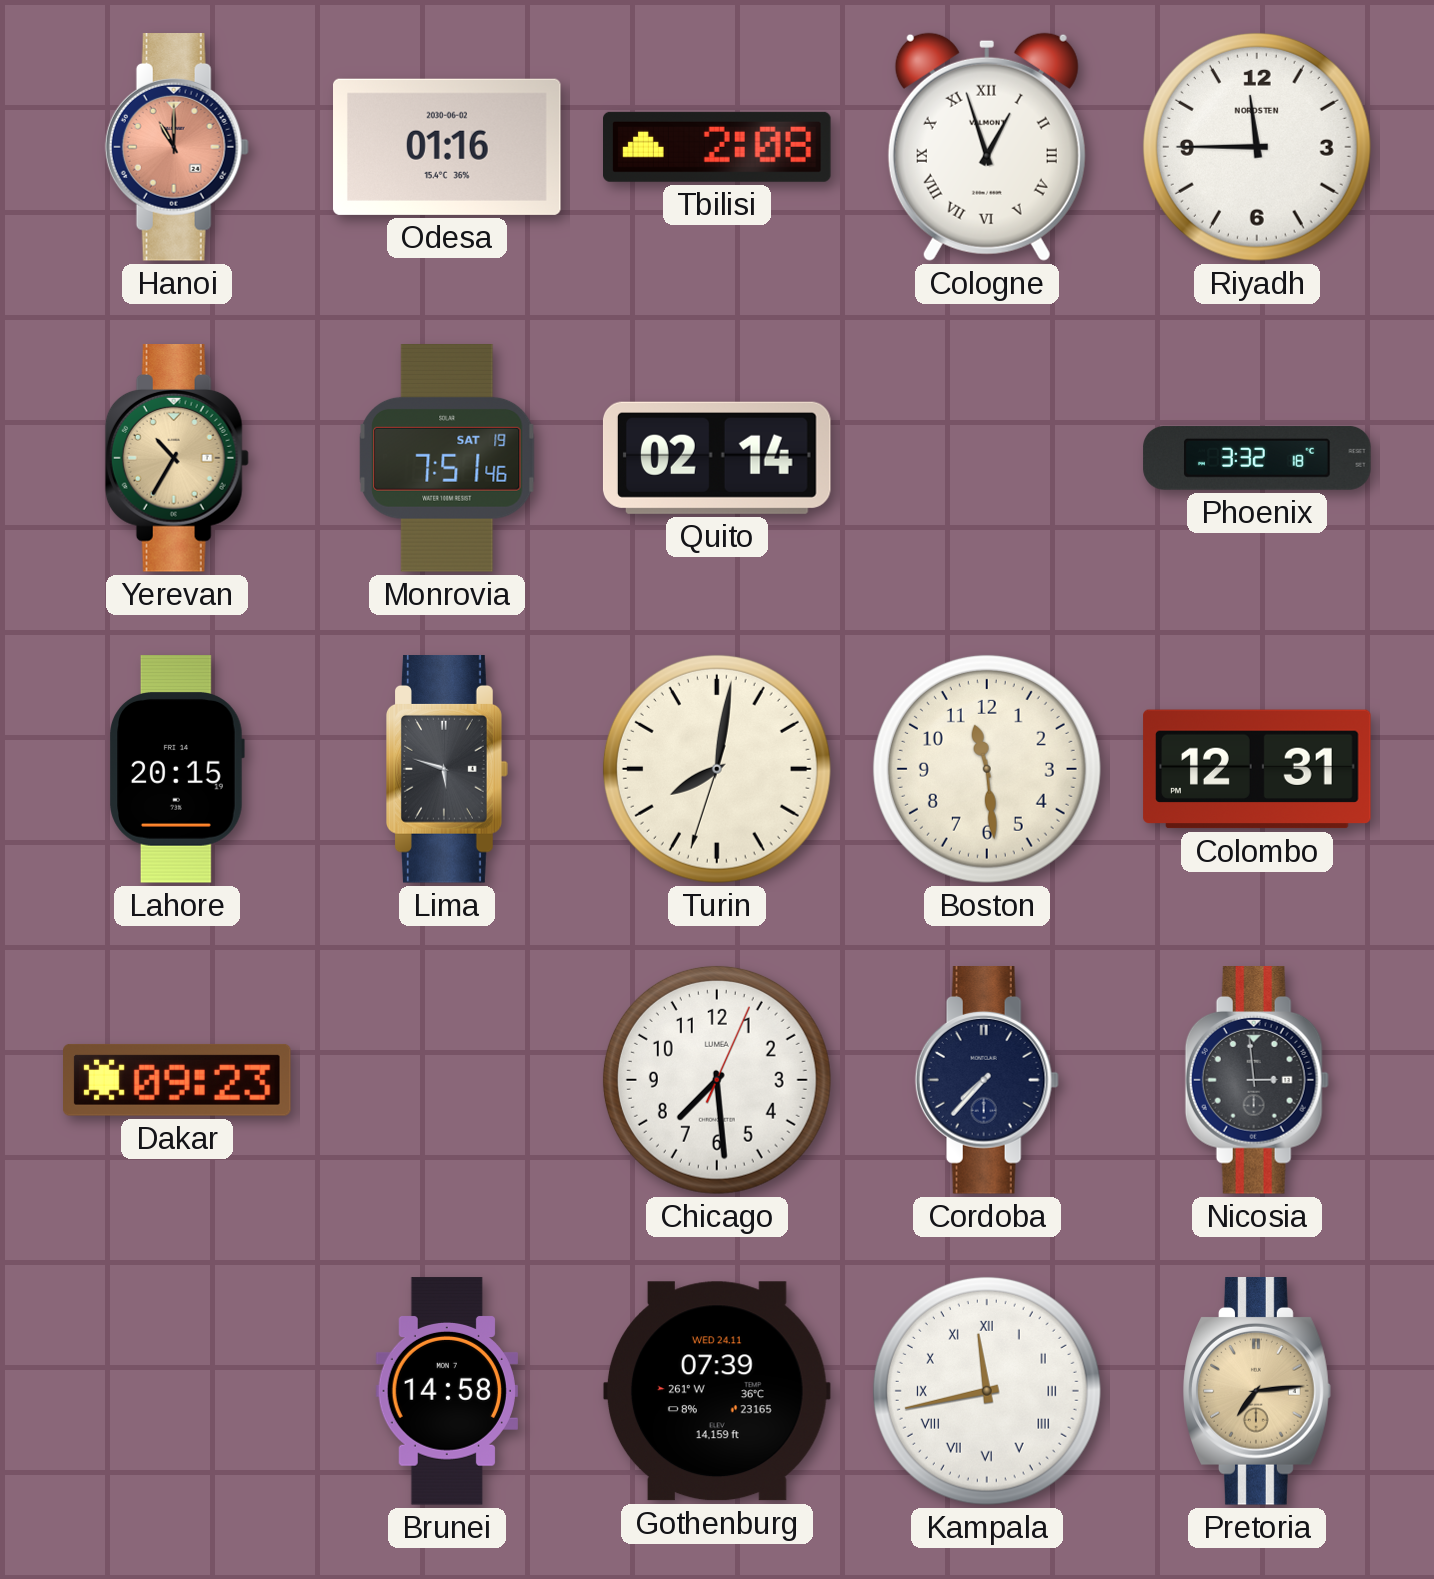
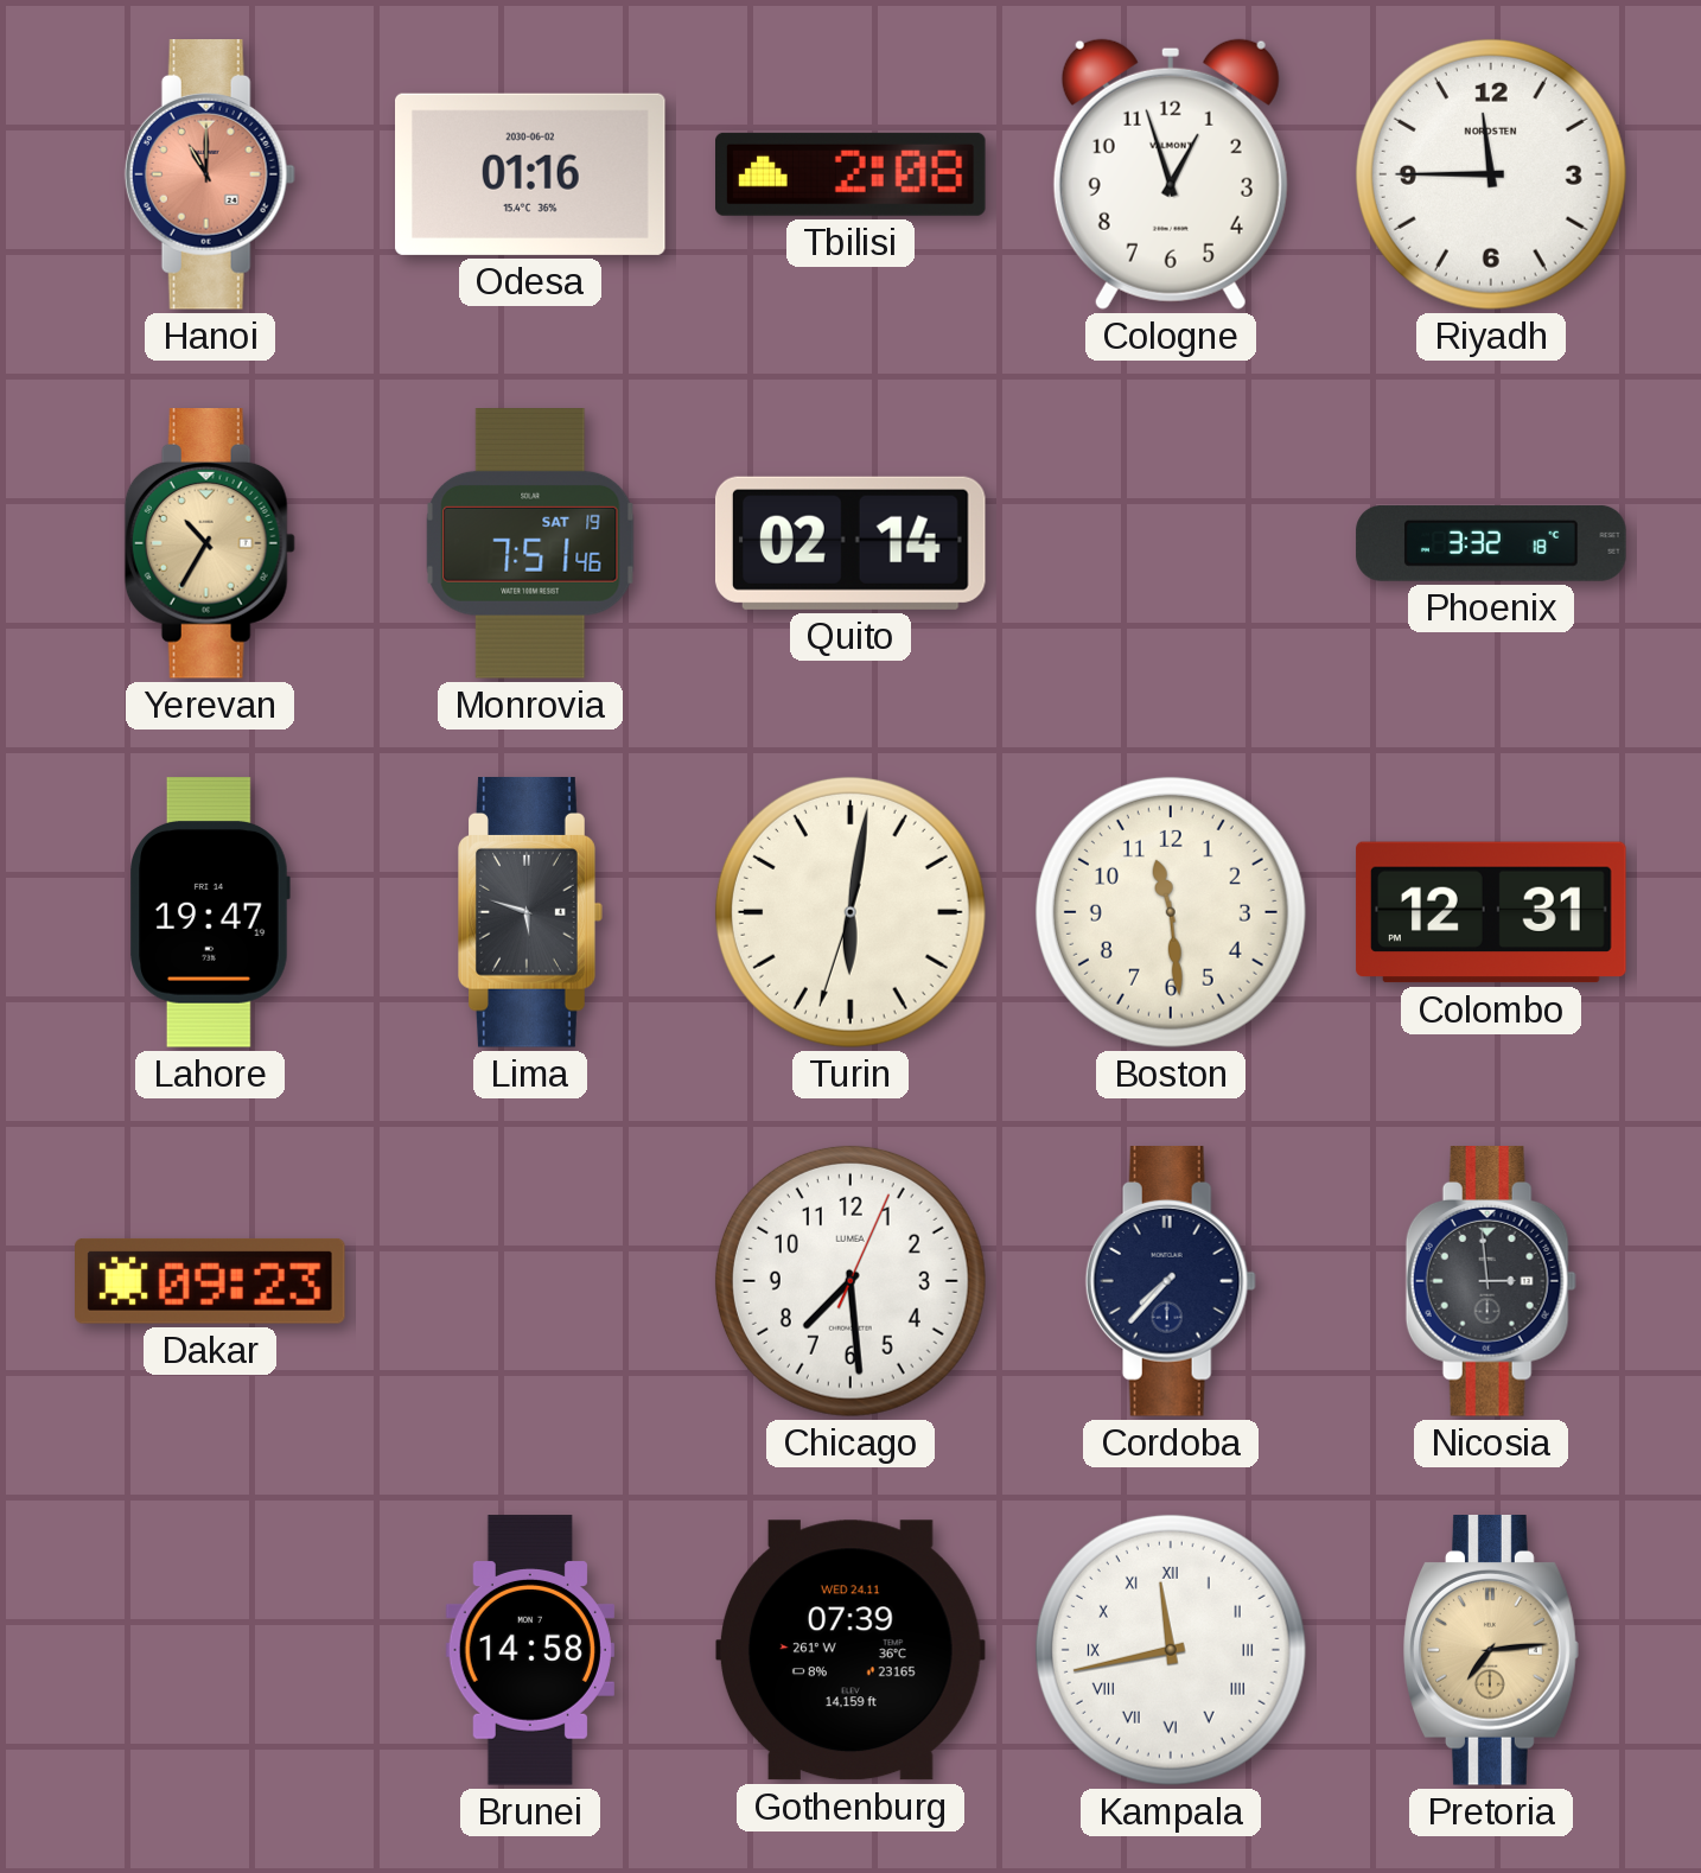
Cologne numerals: Roman -> Arabic
Lahore: 20:15 -> 19:47
Turin: 8:01 -> 6:01
